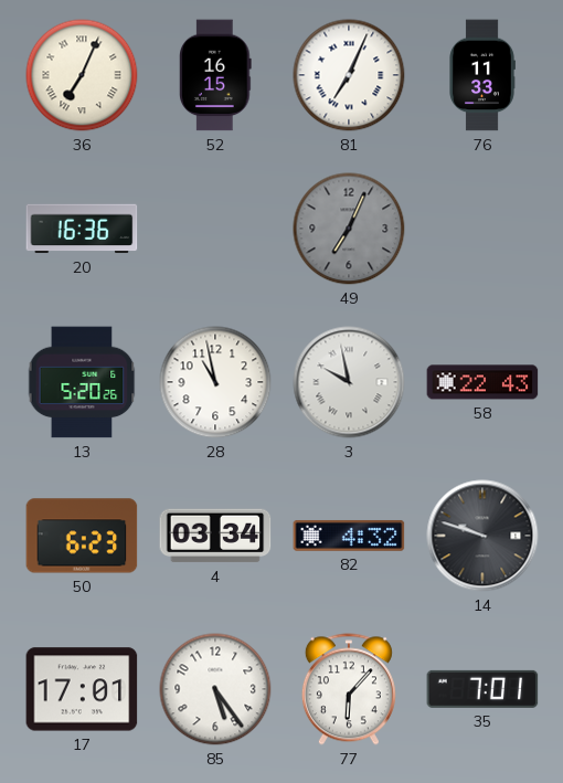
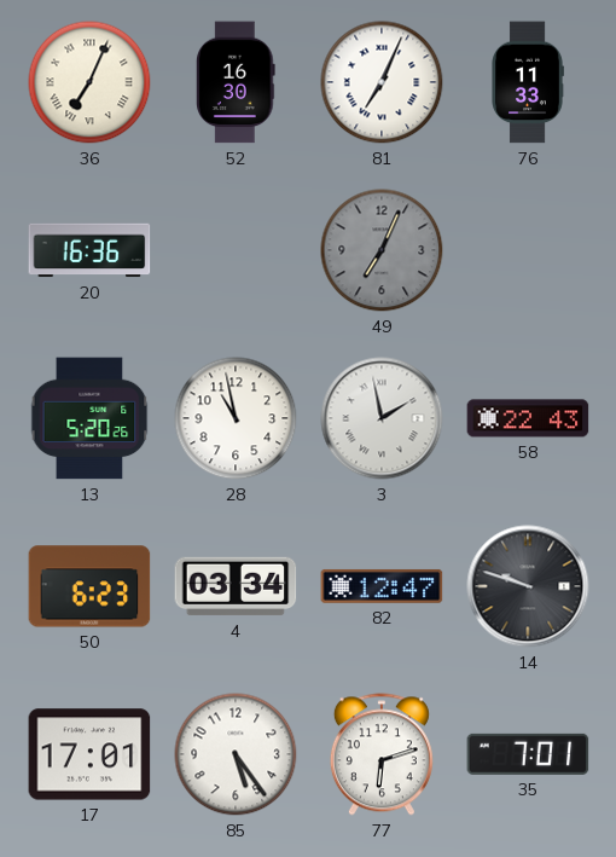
52: 16:15 -> 16:30
3: 9:58 -> 1:58
82: 4:32 -> 12:47
77: 6:07 -> 6:12
